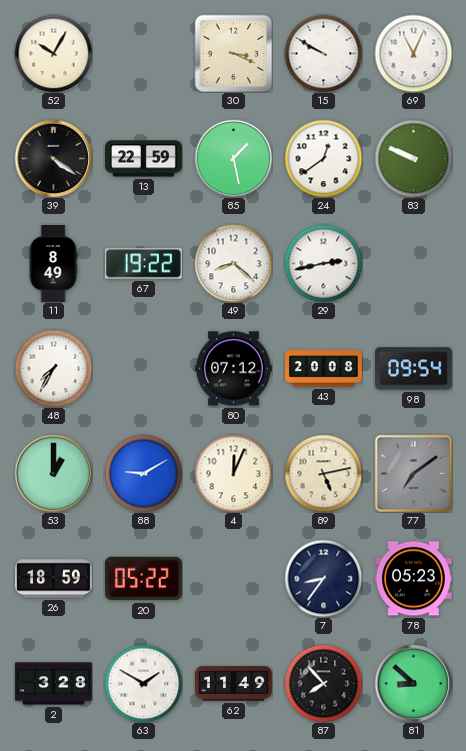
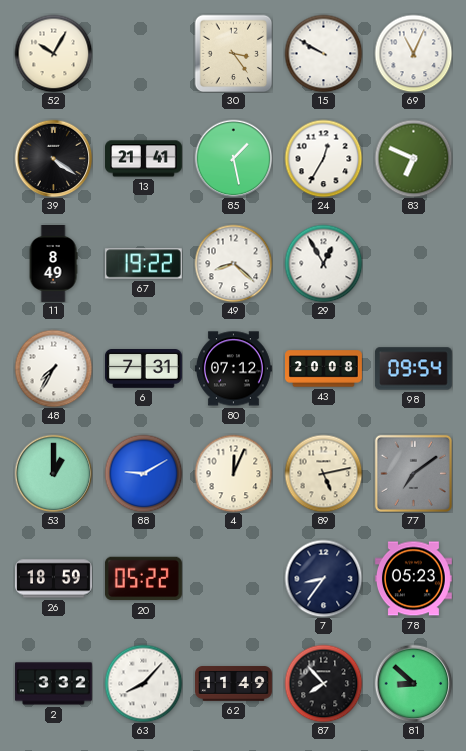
30: 3:19 -> 3:24
13: 22:59 -> 21:41
24: 12:39 -> 12:35
83: 9:49 -> 6:49
29: 2:43 -> 12:55
6: none -> 7:31
2: 3:28 -> 3:32
63: 1:50 -> 8:07
